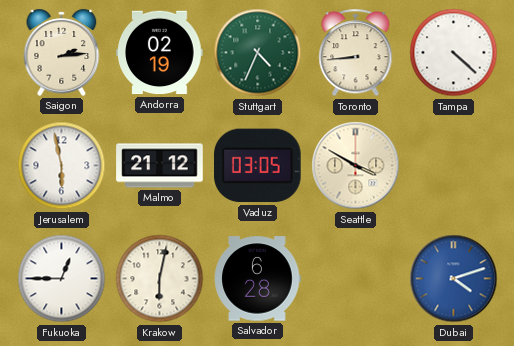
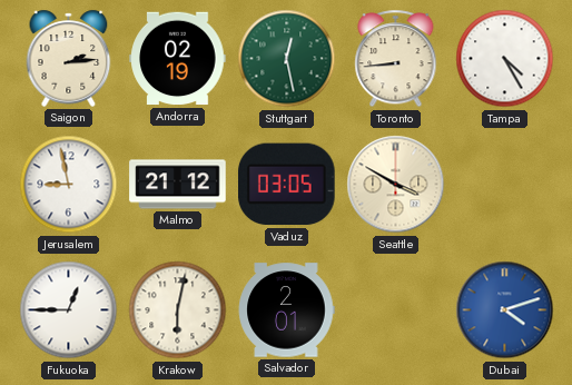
Stuttgart: 4:34 -> 12:28
Tampa: 4:22 -> 4:25
Jerusalem: 5:58 -> 8:58
Salvador: 6:28 -> 2:01
